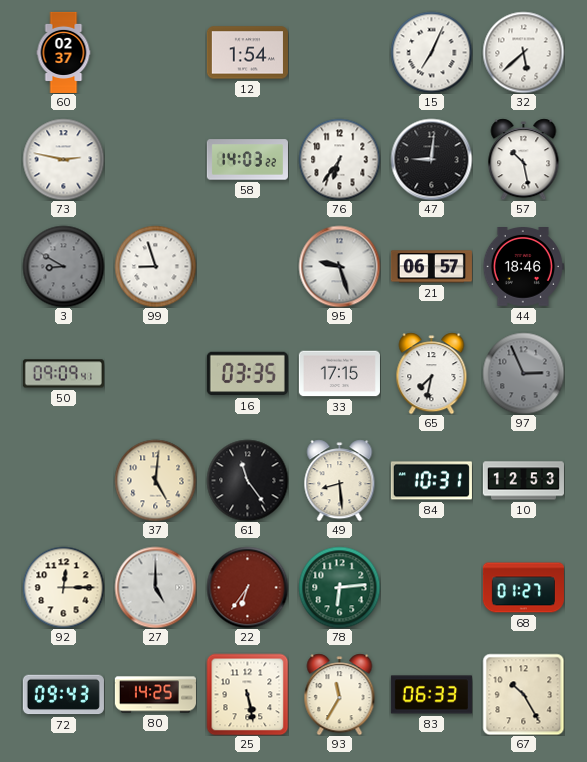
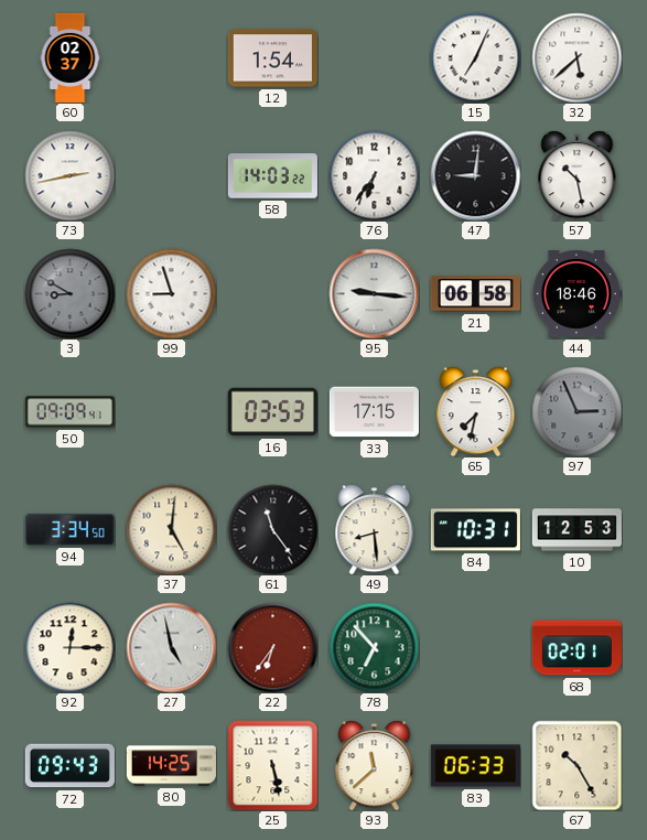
73: 2:47 -> 2:43
95: 9:27 -> 9:16
21: 06:57 -> 06:58
16: 03:35 -> 03:53
94: none -> 3:34
27: 5:00 -> 4:58
78: 6:14 -> 6:53
68: 01:27 -> 02:01
93: 11:35 -> 11:38
